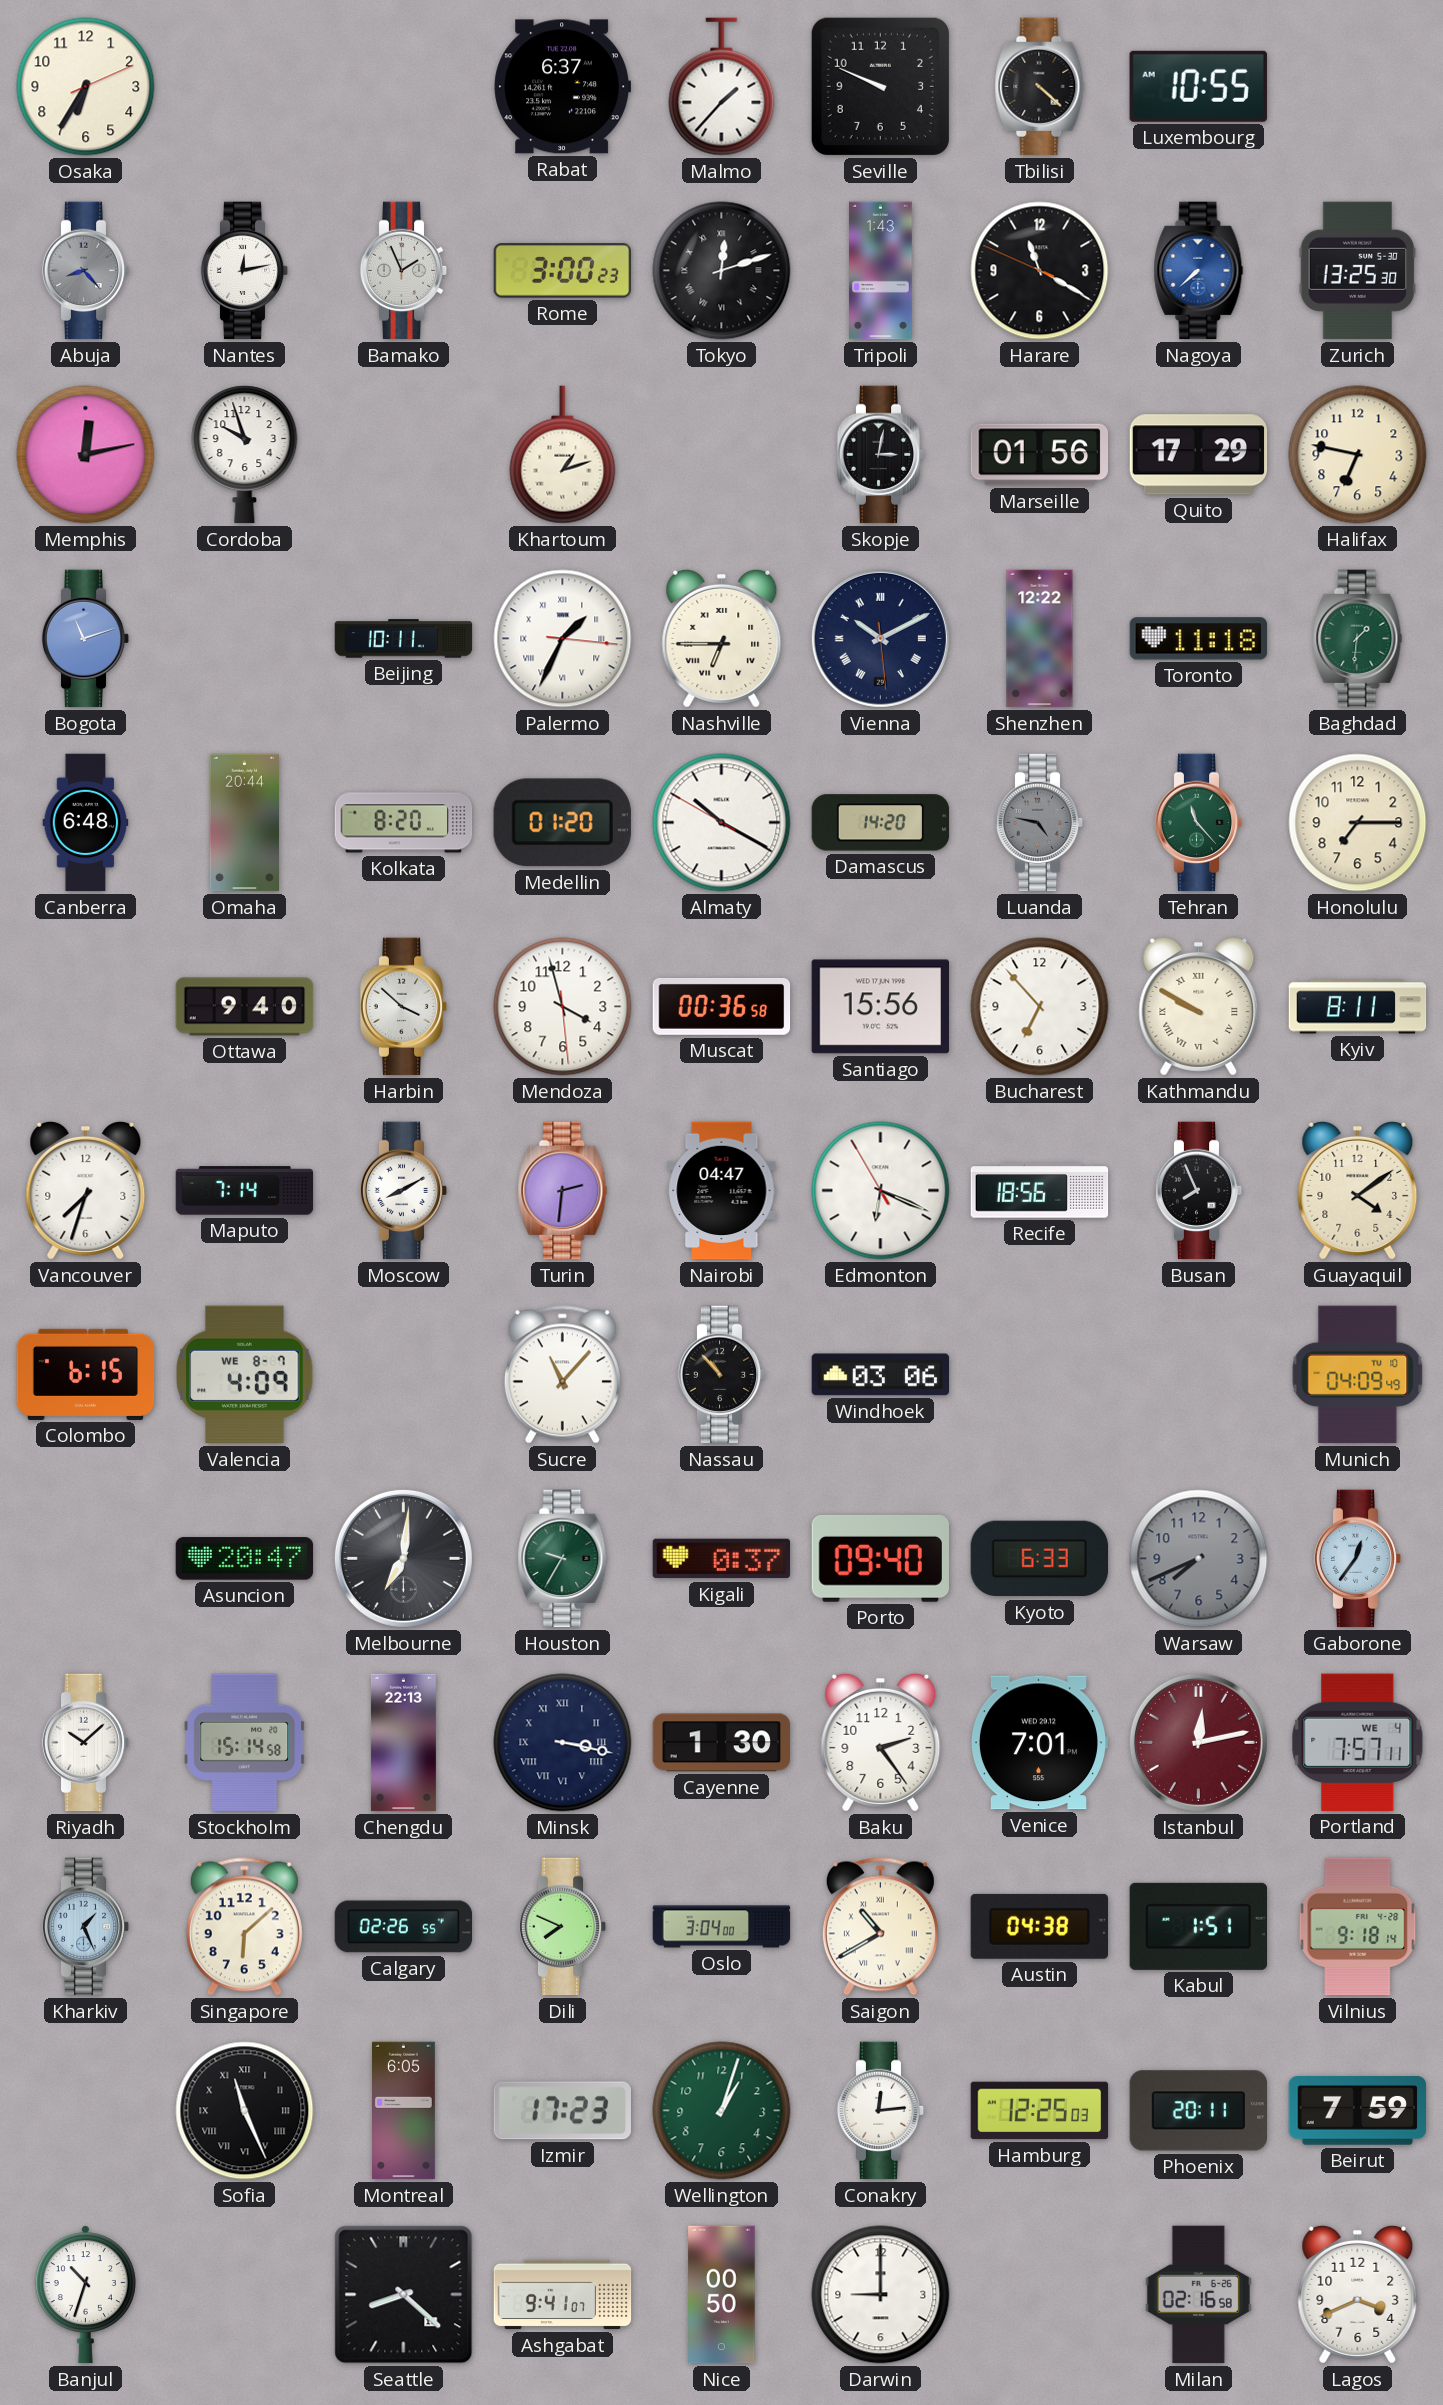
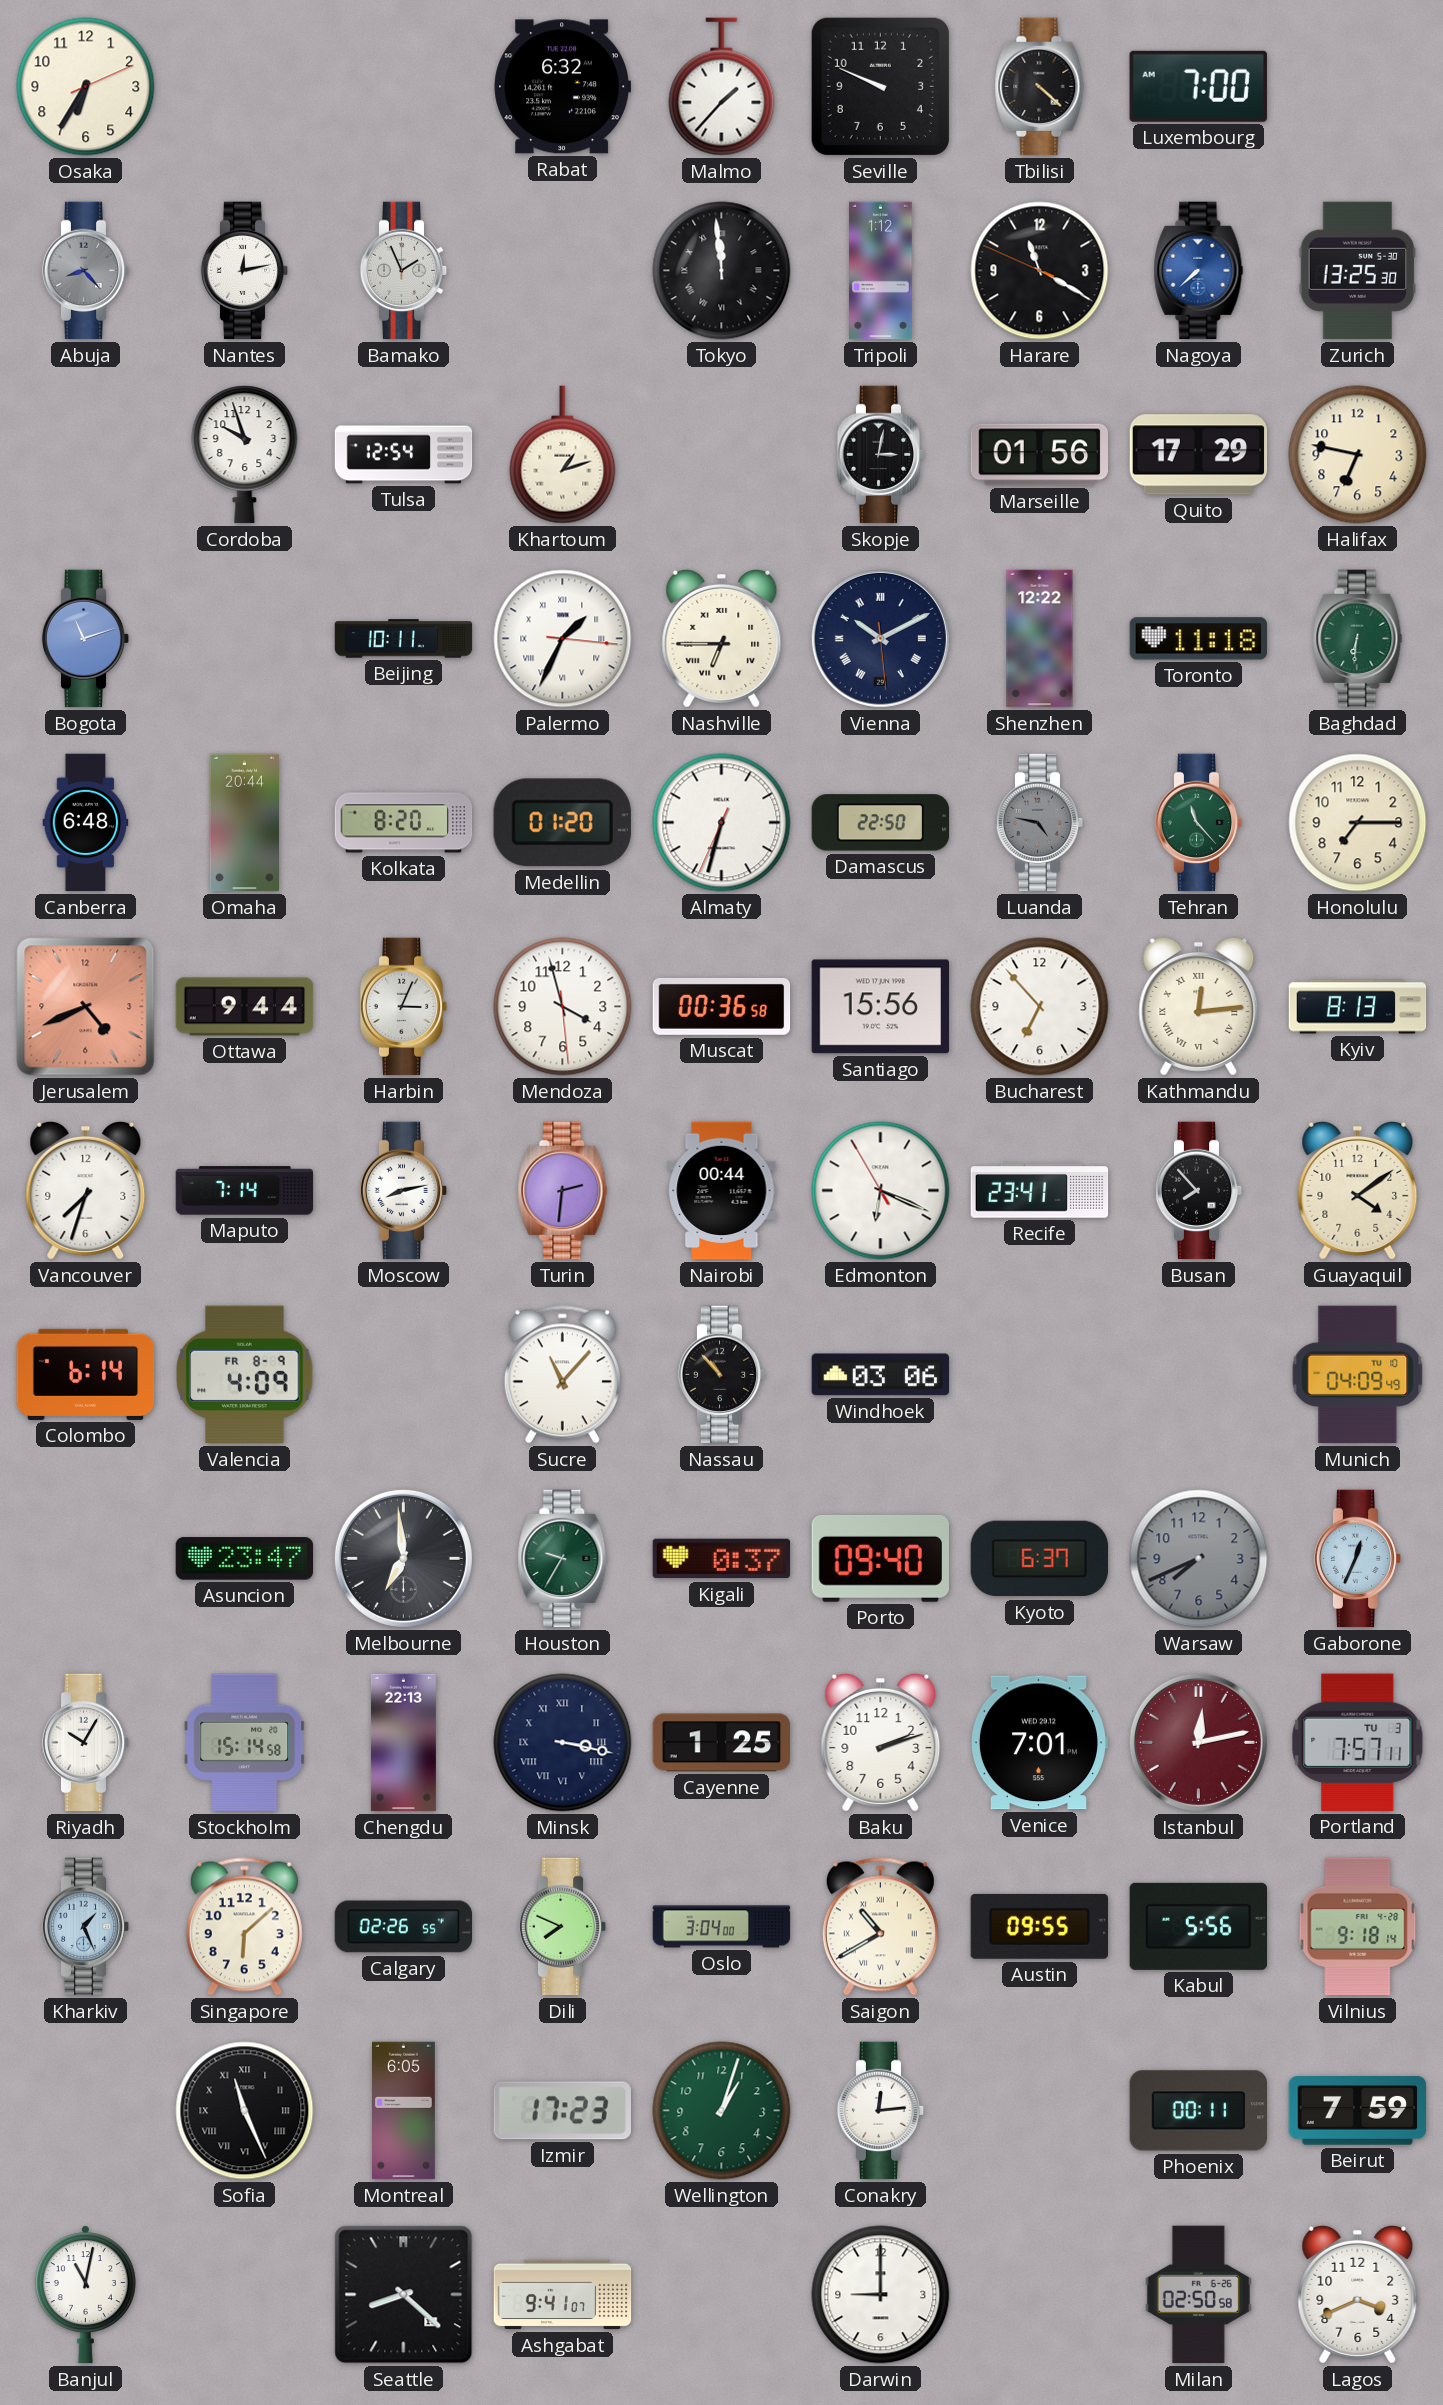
Rabat: 6:37 -> 6:32
Luxembourg: 10:55 -> 7:00
Rome: 3:00 -> none
Tokyo: 12:12 -> 11:59
Tripoli: 1:43 -> 1:12
Memphis: 12:13 -> none
Tulsa: none -> 12:54
Baghdad: 1:31 -> 6:31
Almaty: 10:19 -> 6:32
Damascus: 14:20 -> 22:50
Jerusalem: none -> 4:41
Ottawa: 9:40 -> 9:44
Harbin: 3:52 -> 3:04
Kathmandu: 9:50 -> 12:14
Kyiv: 8:11 -> 8:13
Moscow: 8:10 -> 8:13
Nairobi: 04:47 -> 00:44
Recife: 18:56 -> 23:41
Busan: 7:56 -> 7:53
Colombo: 6:15 -> 6:14
Valencia date: WE 8-7 -> FR 8-9
Asuncion: 20:47 -> 23:47
Melbourne: 7:01 -> 6:59
Kyoto: 6:33 -> 6:37
Gaborone: 12:36 -> 12:34
Riyadh: 10:08 -> 10:05
Cayenne: 1:30 -> 1:25
Baku: 2:24 -> 2:12
Portland date: WE 4 -> TU 3
Austin: 04:38 -> 09:55
Kabul: 1:51 -> 5:56
Hamburg: 12:25 -> none
Phoenix: 20:11 -> 00:11
Banjul: 10:33 -> 11:02
Nice: 00:50 -> none
Milan: 02:16 -> 02:50
